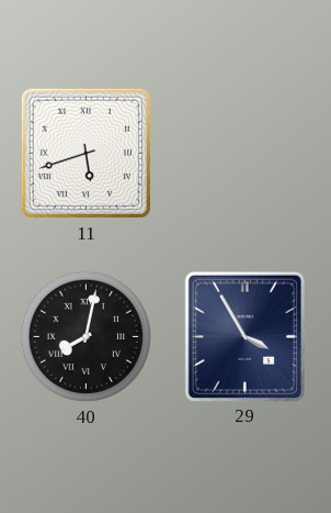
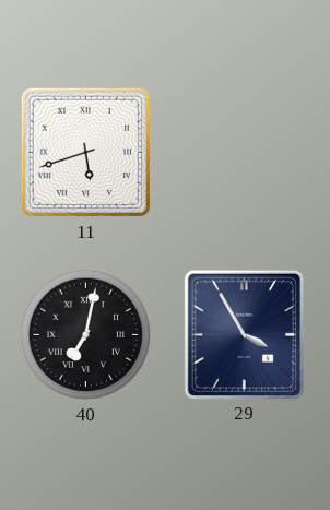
40: 8:02 -> 7:02
